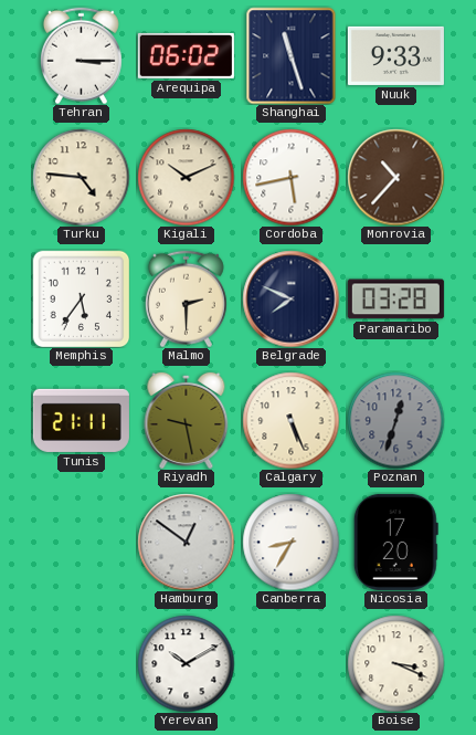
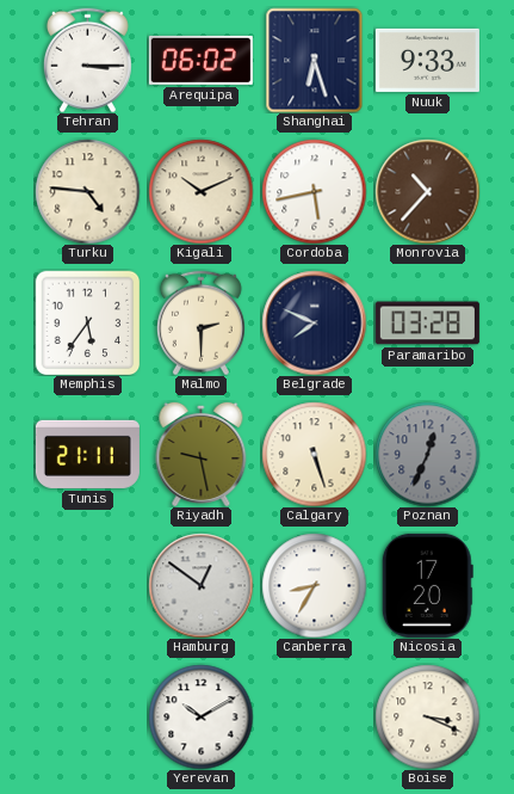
Shanghai: 11:27 -> 6:27
Calgary: 5:26 -> 5:27
Poznan: 12:33 -> 12:34
